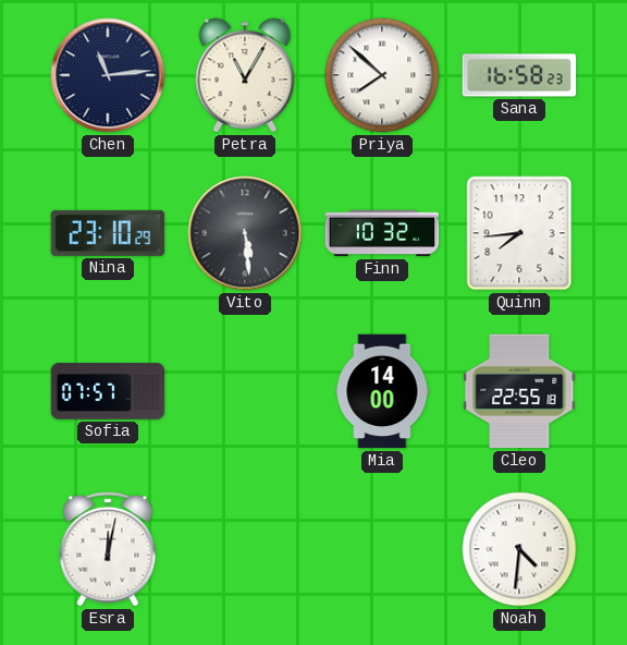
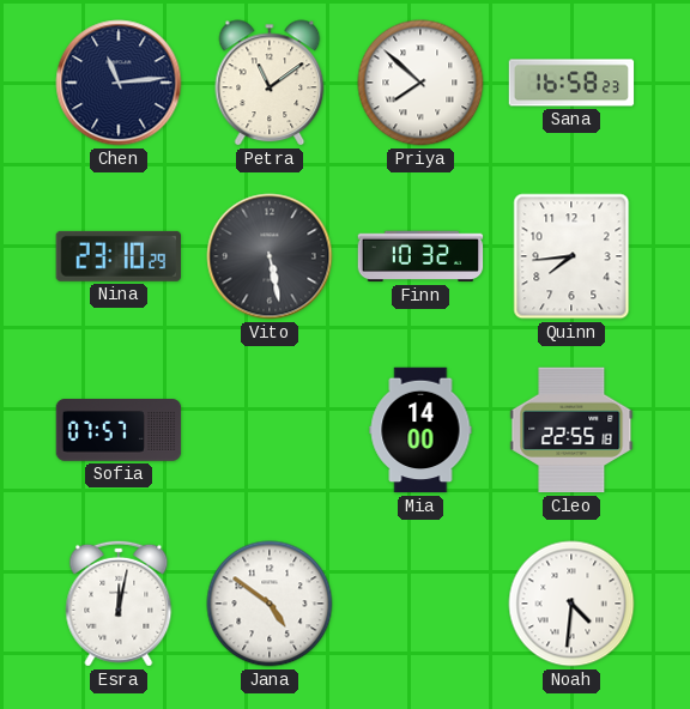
Petra: 11:05 -> 11:09
Vito: 5:29 -> 5:28
Jana: none -> 4:51
